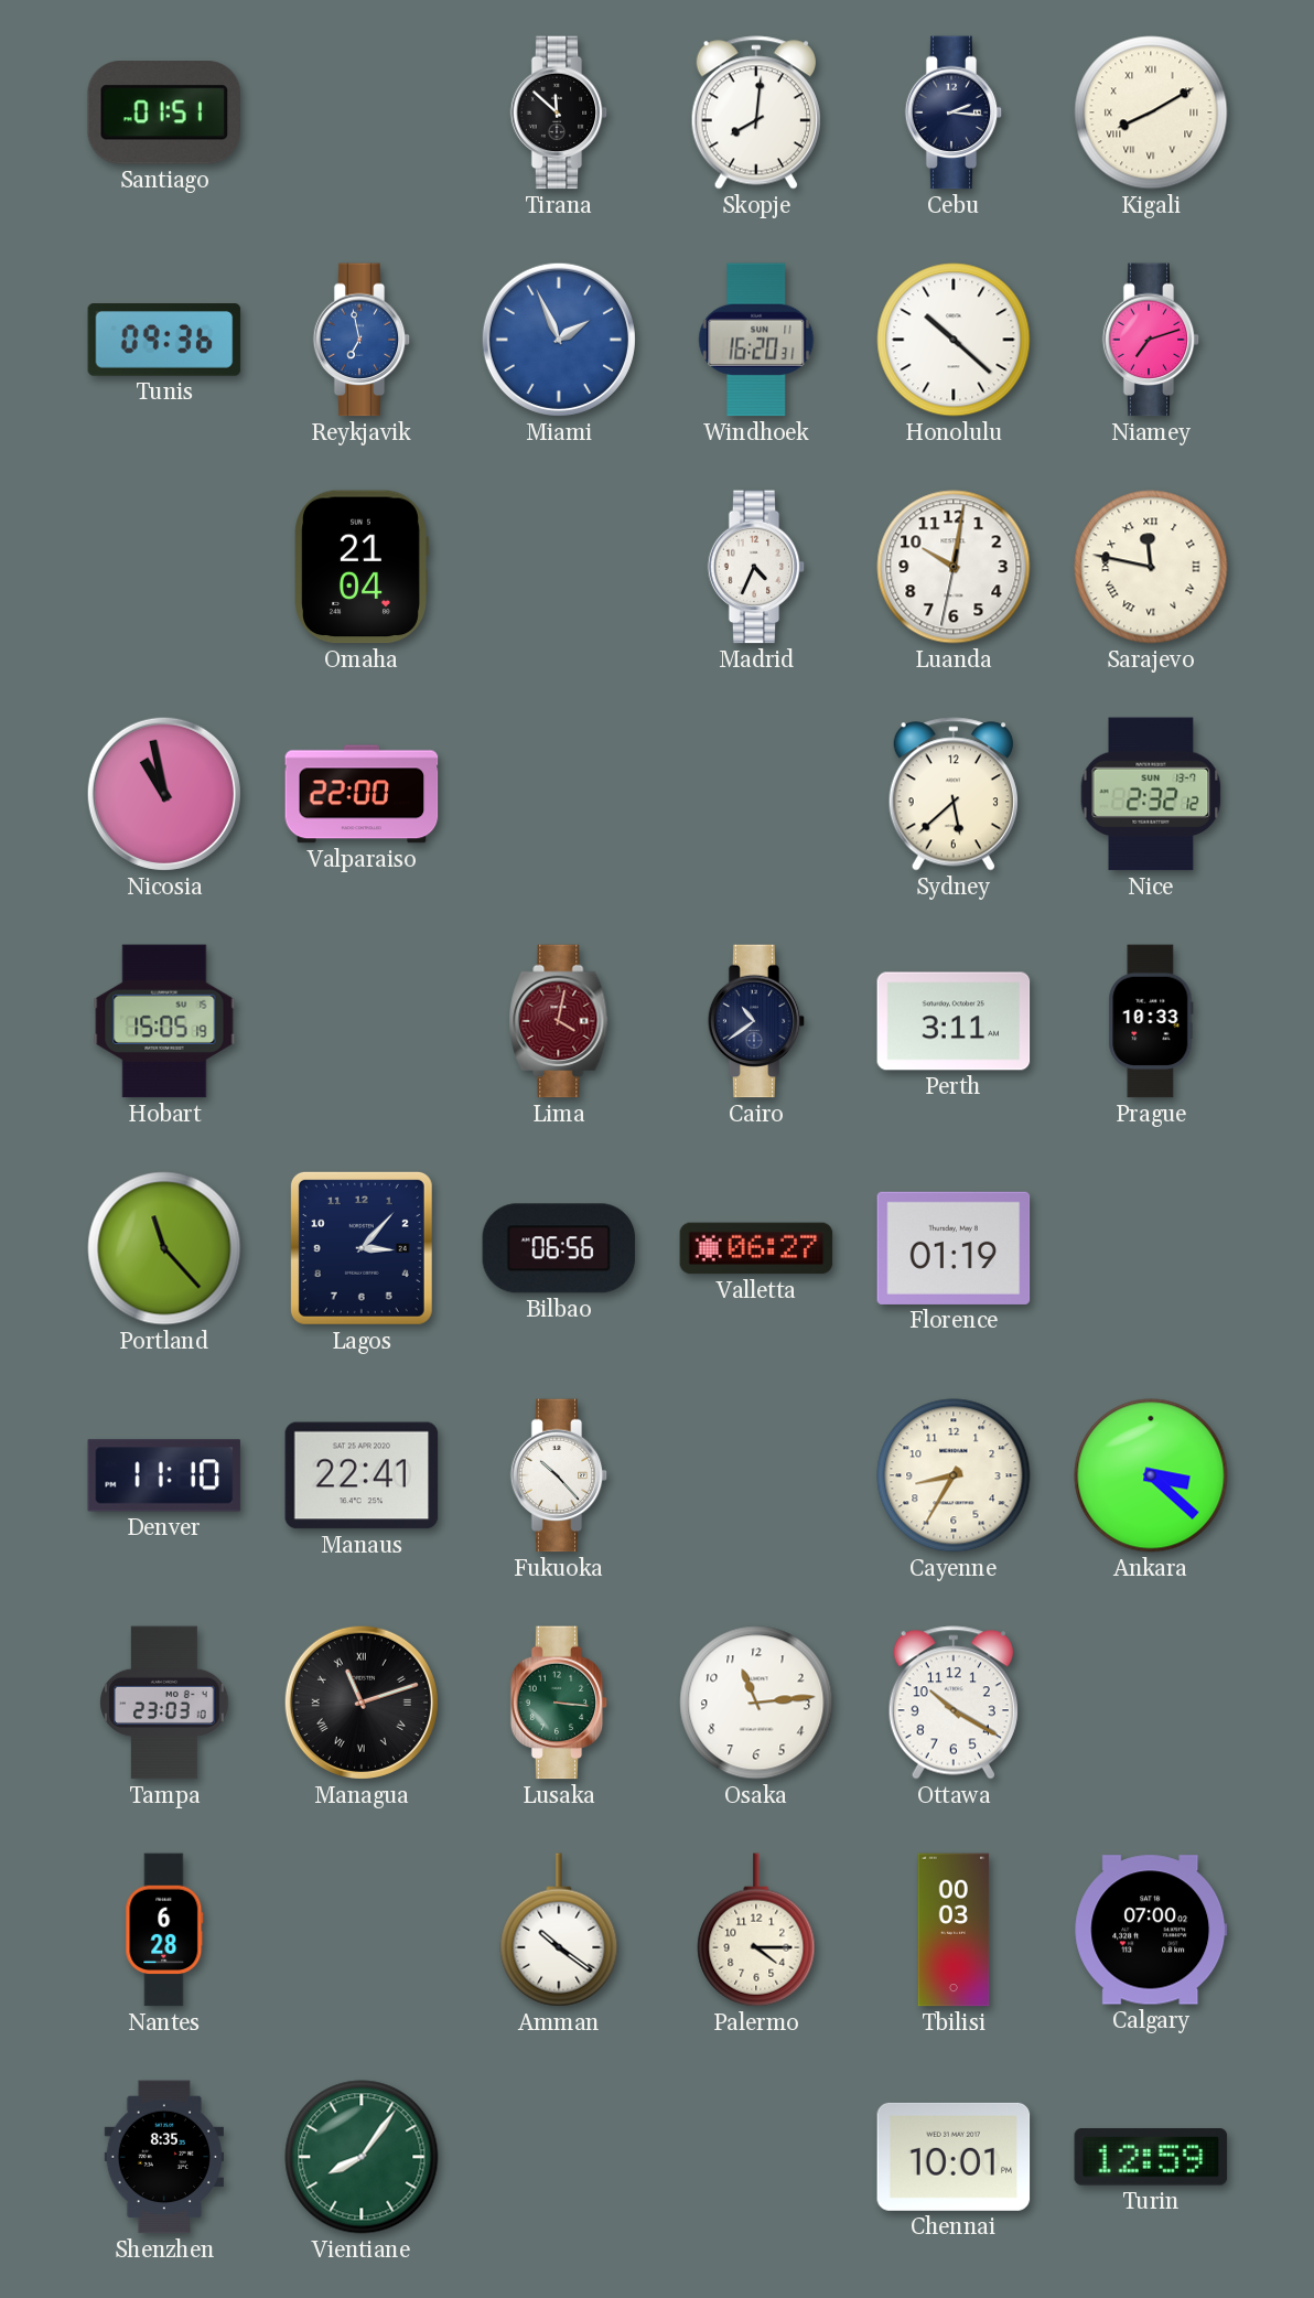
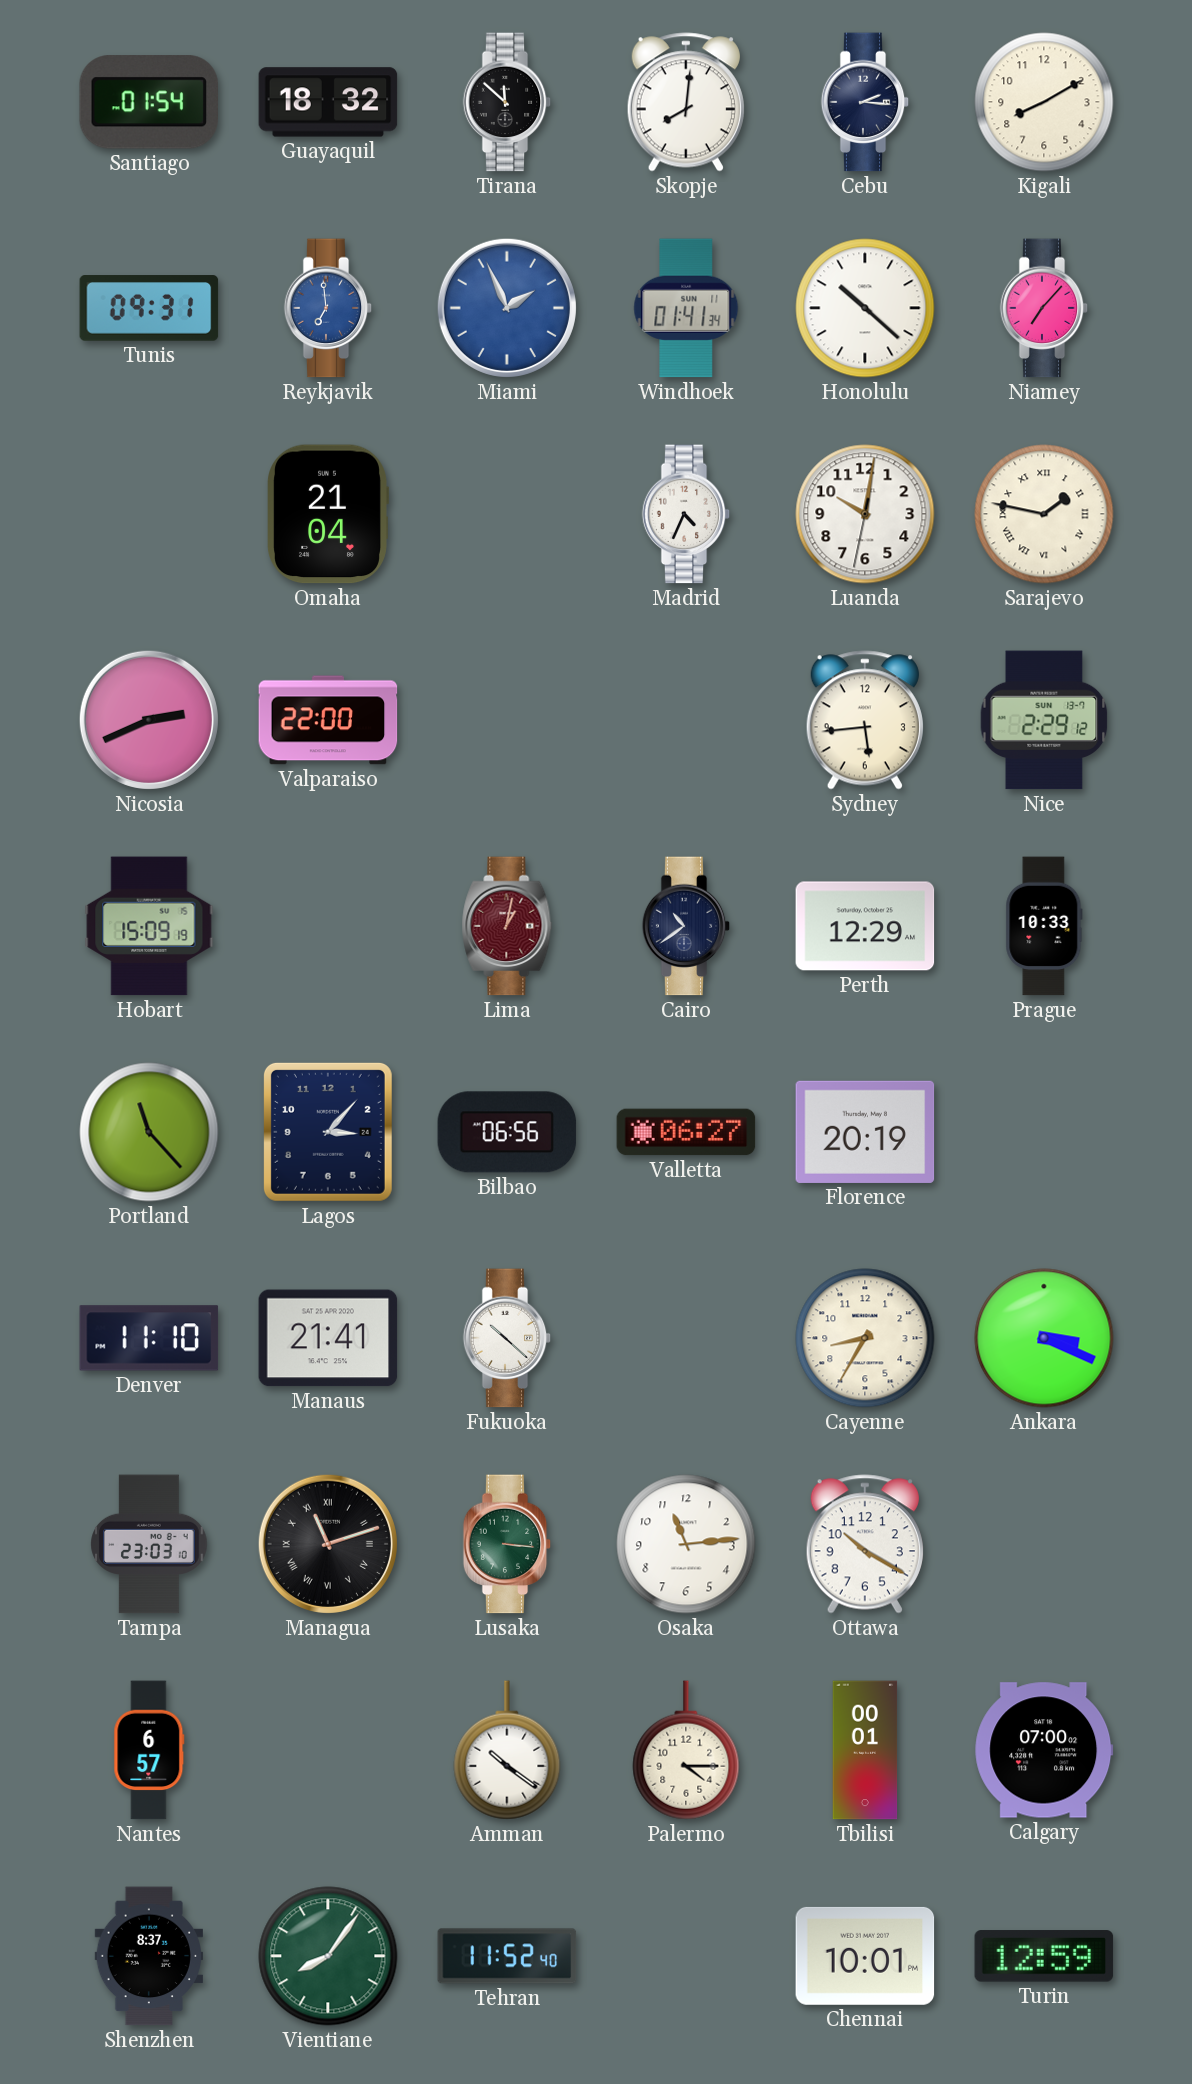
Santiago: 01:51 -> 01:54
Guayaquil: none -> 18:32
Kigali numerals: Roman -> Arabic
Tunis: 09:36 -> 09:31
Reykjavik: 6:58 -> 6:59
Windhoek: 16:20 -> 01:41
Niamey: 7:12 -> 7:07
Sarajevo: 11:47 -> 1:47
Nicosia: 10:58 -> 2:41
Sydney: 5:38 -> 5:44
Nice: 2:32 -> 2:29
Hobart: 15:05 -> 15:09
Lima: 4:02 -> 1:02
Perth: 3:11 -> 12:29
Florence: 01:19 -> 20:19
Manaus: 22:41 -> 21:41
Fukuoka: 10:23 -> 10:22
Ankara: 3:22 -> 3:19
Nantes: 6:28 -> 6:57
Tbilisi: 00:03 -> 00:01
Shenzhen: 8:35 -> 8:37
Tehran: none -> 11:52
